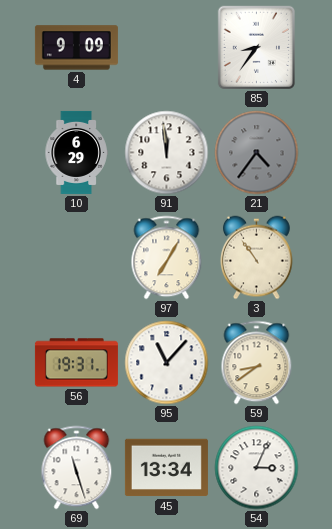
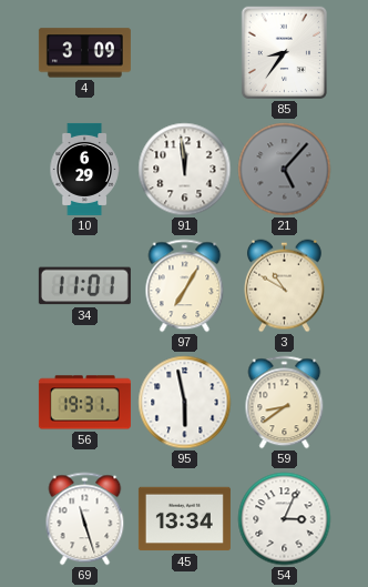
4: 9:09 -> 3:09
21: 4:36 -> 5:07
34: none -> 11:01
3: 10:54 -> 10:50
95: 11:07 -> 5:58
